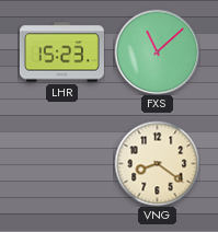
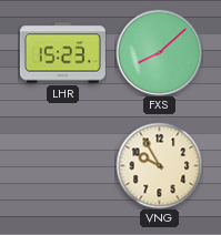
FXS: 11:08 -> 8:08
VNG: 8:21 -> 9:55
